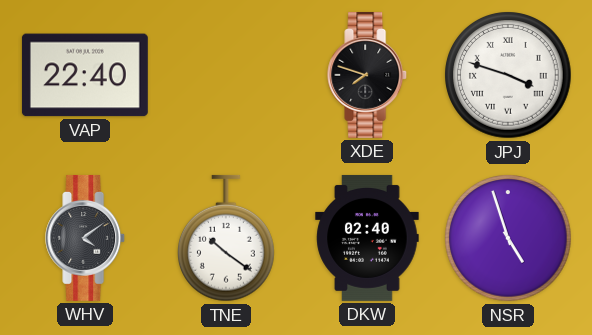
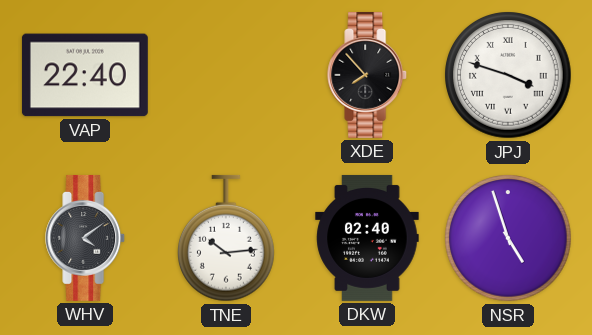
XDE: 7:48 -> 7:53
TNE: 10:21 -> 10:14
